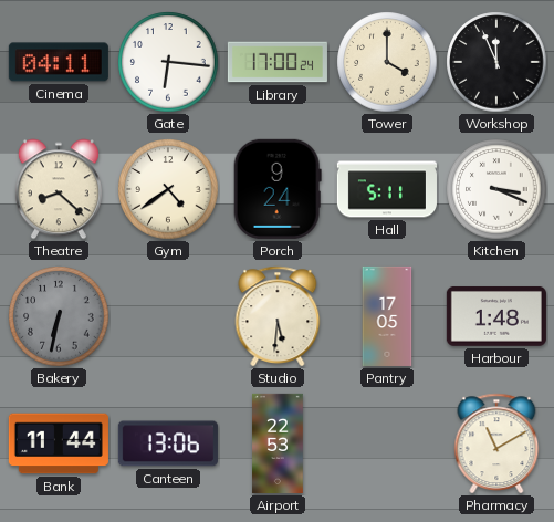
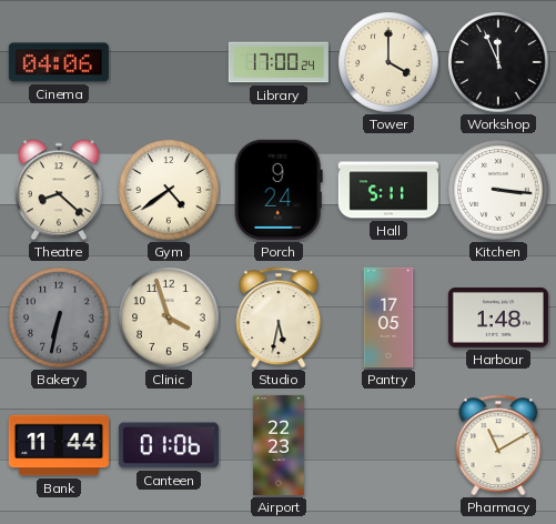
Cinema: 04:11 -> 04:06
Gate: 6:16 -> none
Kitchen: 3:19 -> 3:16
Clinic: none -> 3:57
Studio: 5:31 -> 5:32
Canteen: 13:06 -> 01:06
Airport: 22:53 -> 22:23
